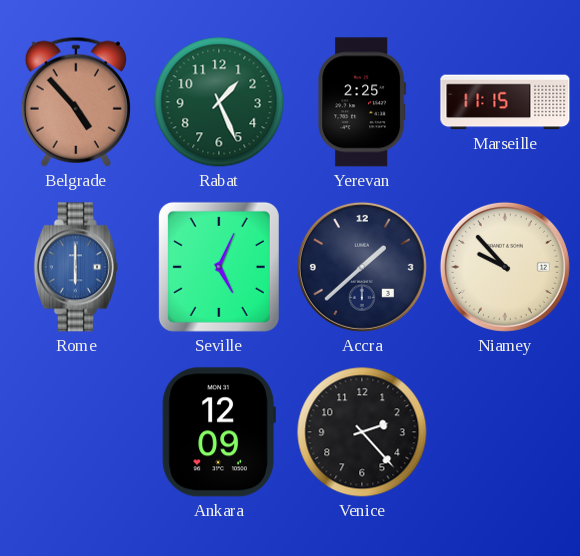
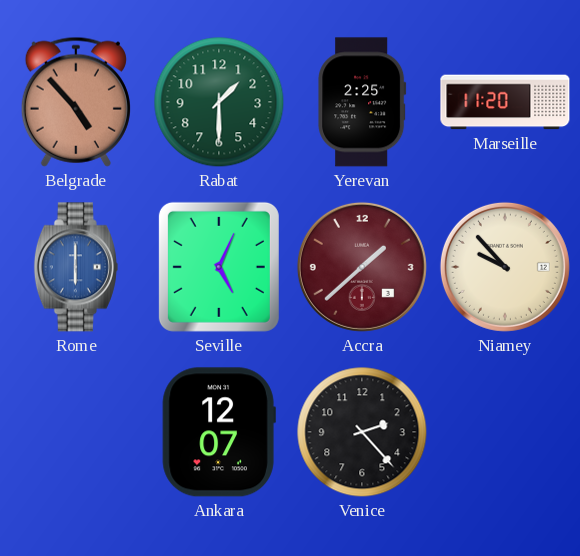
Rabat: 1:26 -> 1:30
Marseille: 11:15 -> 11:20
Accra dial: navy -> burgundy
Ankara: 12:09 -> 12:07
